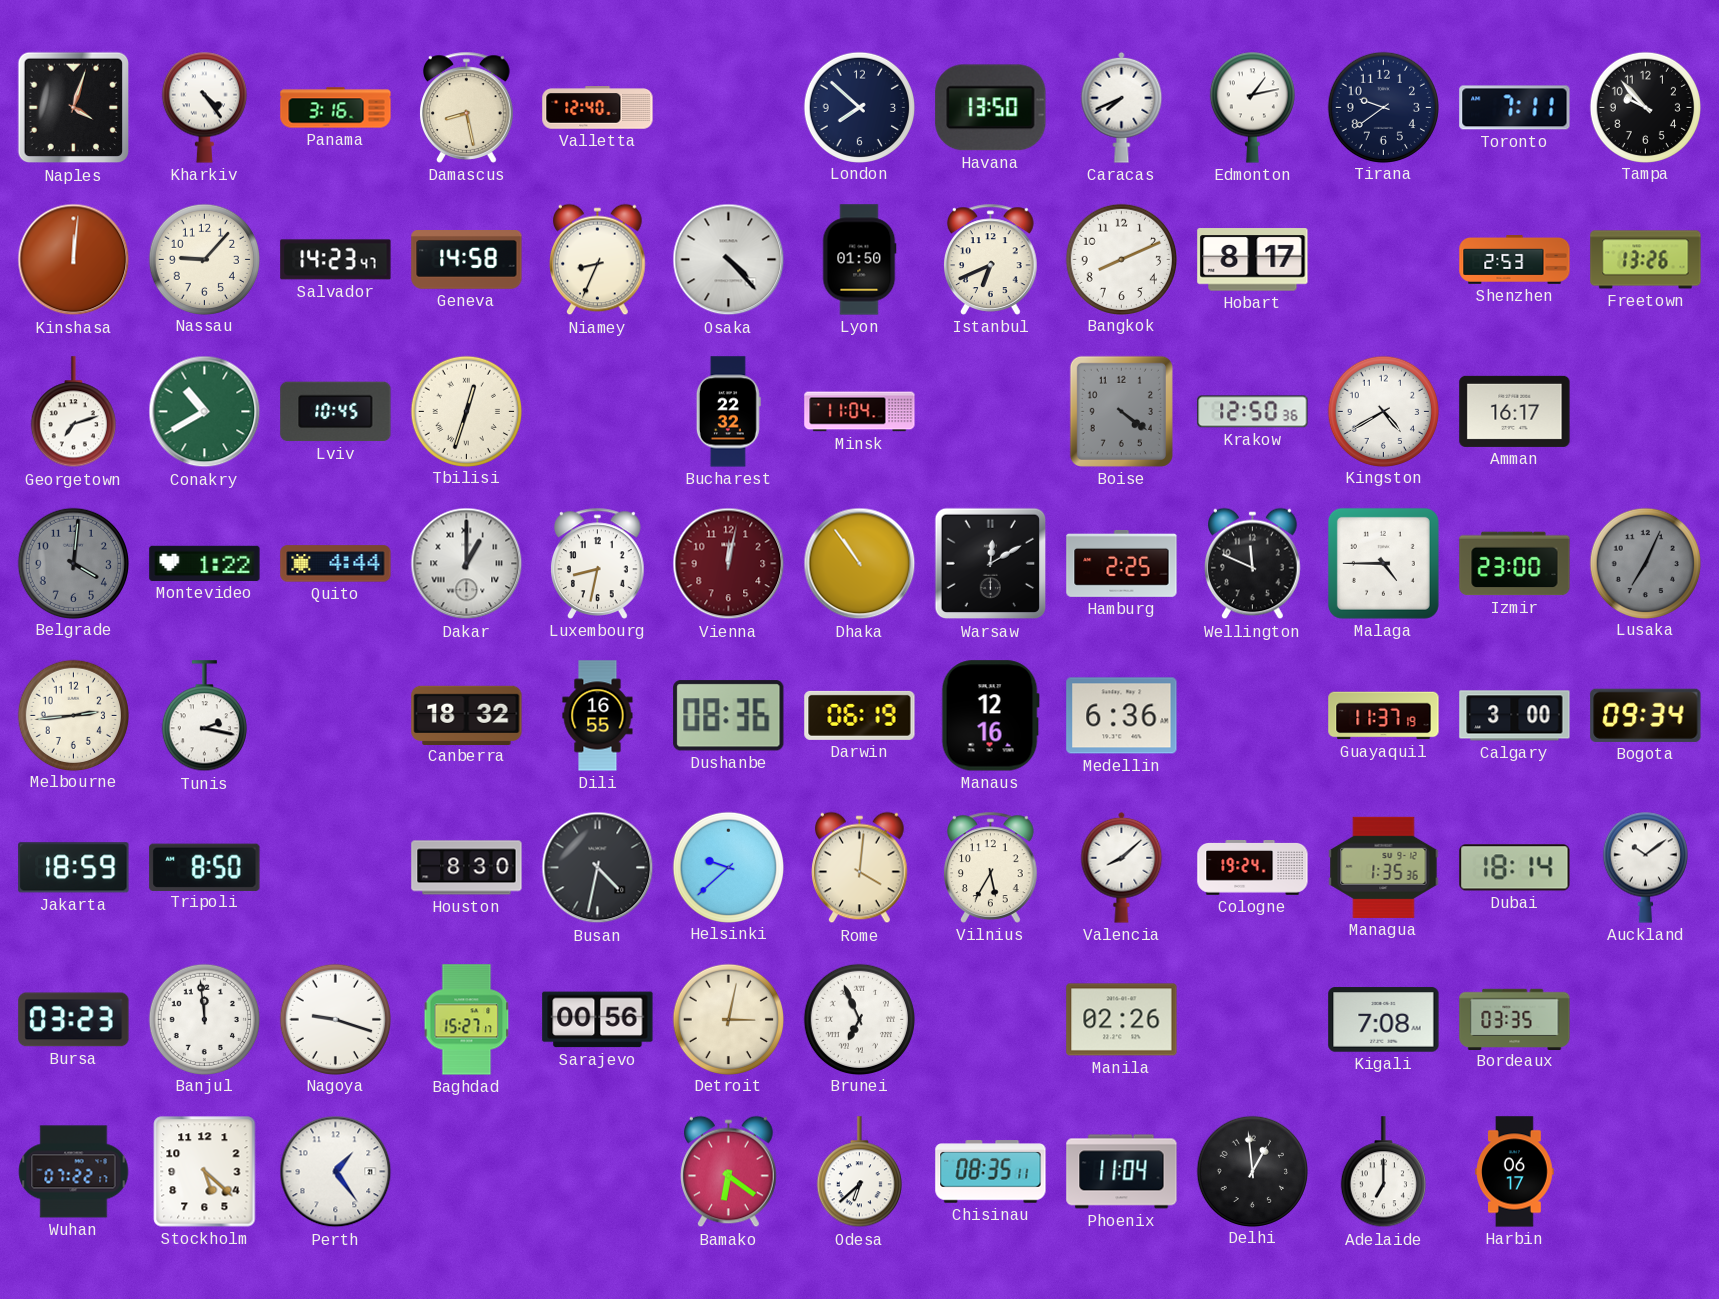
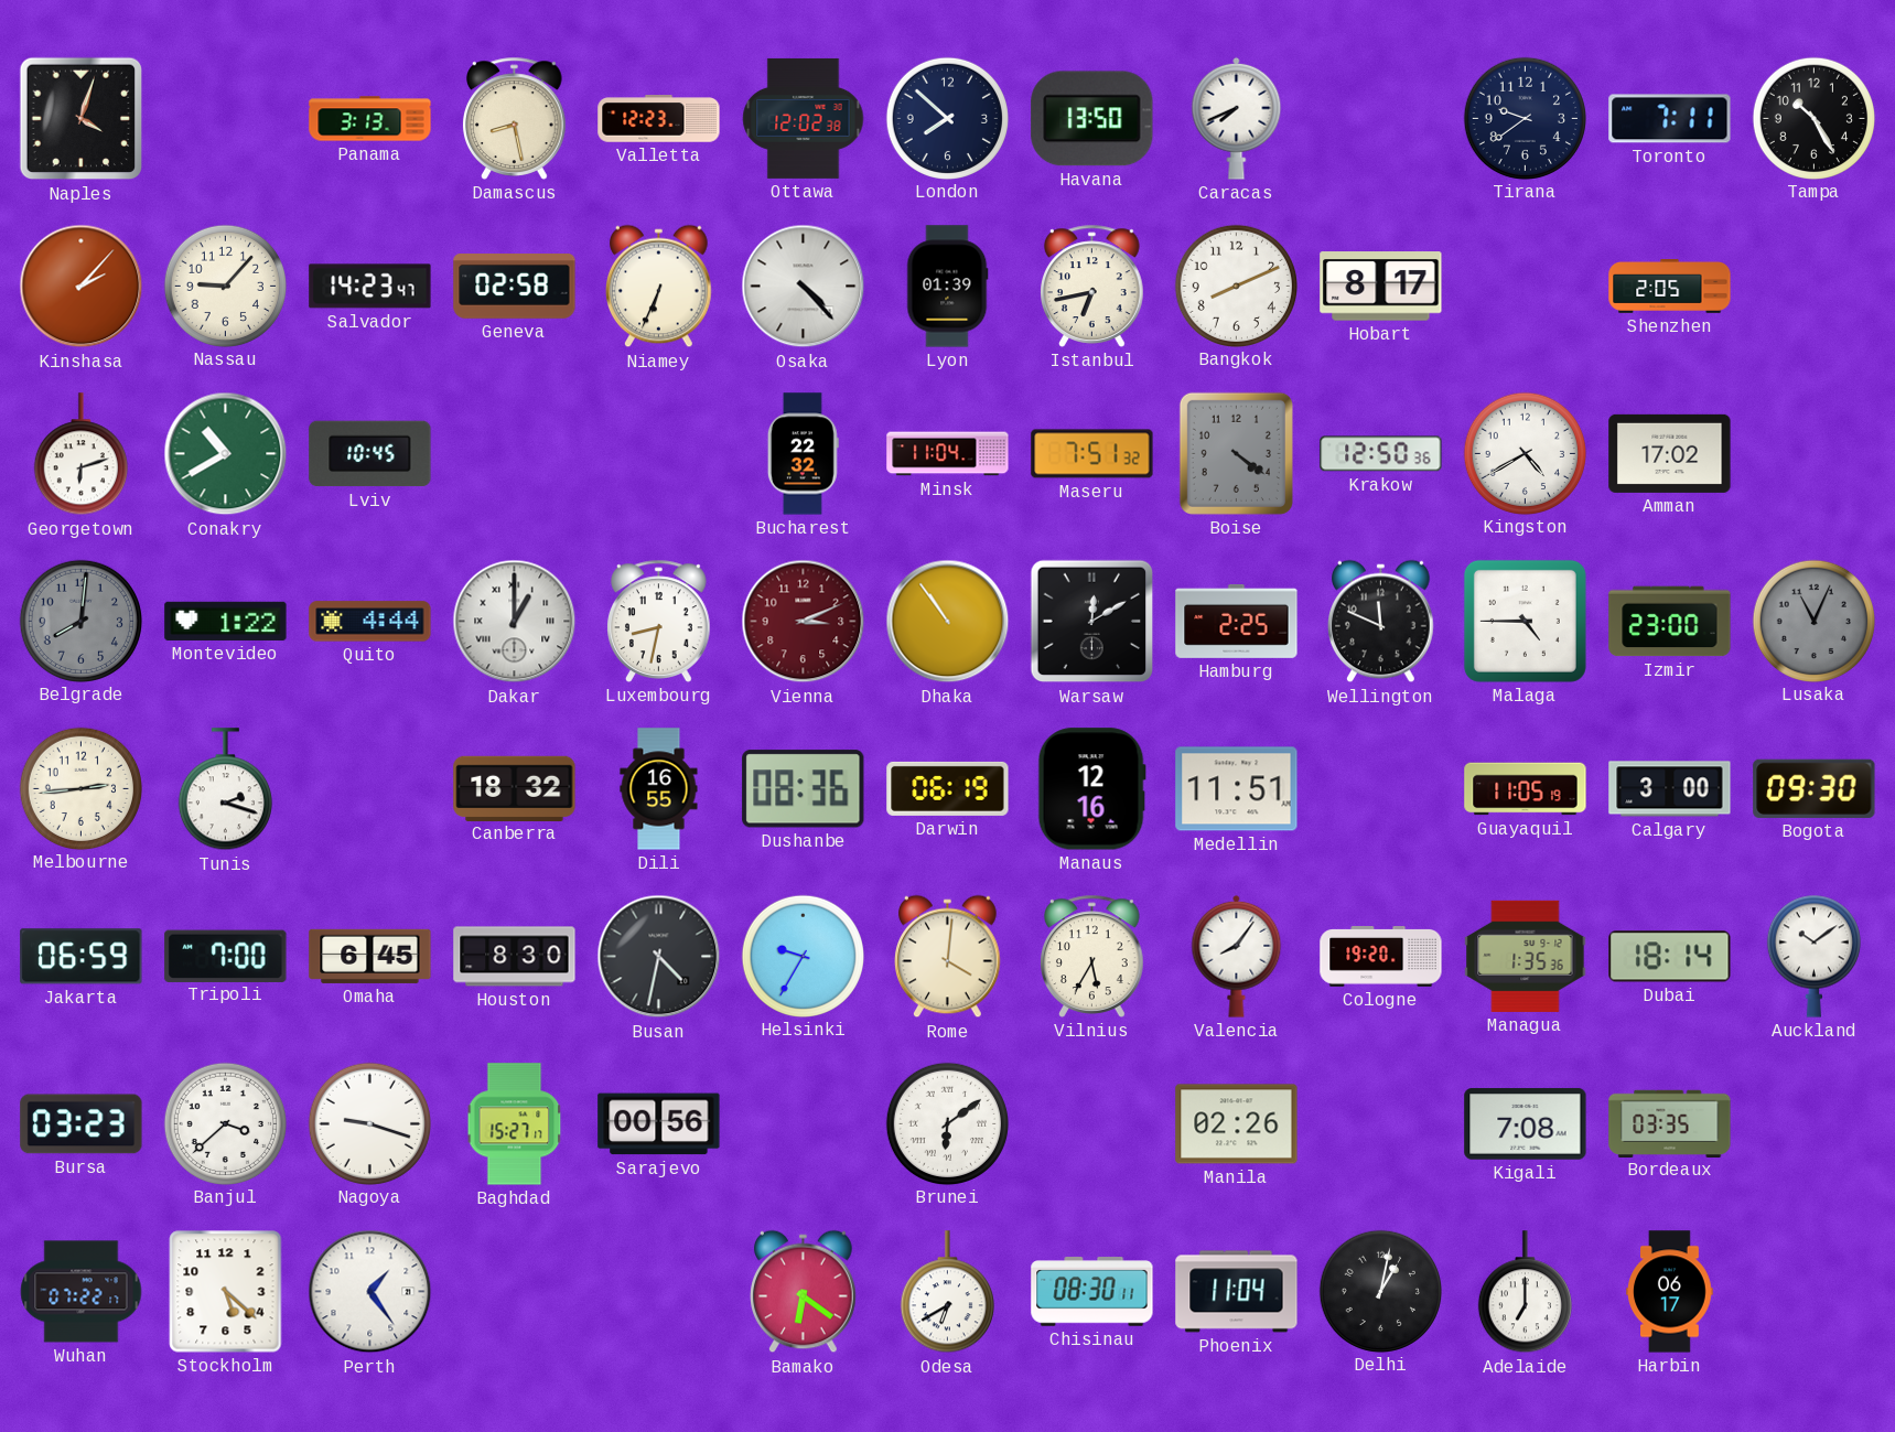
Kharkiv: 4:24 -> none
Panama: 3:16 -> 3:13
Valletta: 12:40 -> 12:23
Ottawa: none -> 12:02
Edmonton: 1:13 -> none
Tampa: 9:53 -> 10:25
Kinshasa: 12:01 -> 2:07
Geneva: 14:58 -> 02:58
Niamey: 8:34 -> 6:34
Lyon: 01:50 -> 01:39
Istanbul: 6:41 -> 6:43
Shenzhen: 2:53 -> 2:05
Freetown: 13:26 -> none
Georgetown: 7:12 -> 6:12
Tbilisi: 12:33 -> none
Maseru: none -> 7:51
Amman: 16:17 -> 17:02
Belgrade: 4:01 -> 8:01
Vienna: 12:02 -> 3:11
Lusaka: 7:04 -> 11:04
Tunis: 2:17 -> 2:18
Medellin: 6:36 -> 11:51
Guayaquil: 11:37 -> 11:05
Bogota: 09:34 -> 09:30
Jakarta: 18:59 -> 06:59
Tripoli: 8:50 -> 7:00
Omaha: none -> 6:45
Helsinki: 9:38 -> 9:35
Valencia: 8:08 -> 8:06
Cologne: 19:24 -> 19:20
Banjul: 11:59 -> 3:38
Detroit: 3:02 -> none
Brunei: 6:56 -> 6:09
Odesa: 6:38 -> 6:40
Chisinau: 08:35 -> 08:30
Delhi: 12:59 -> 1:02
